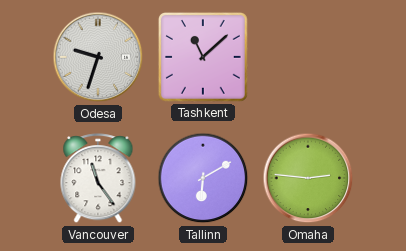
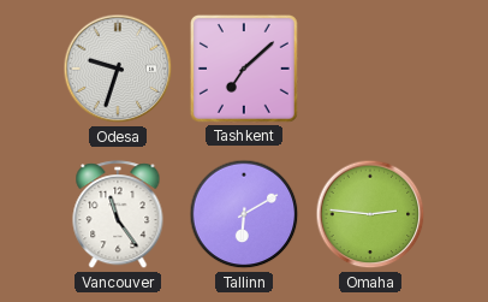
Tashkent: 11:08 -> 7:08
